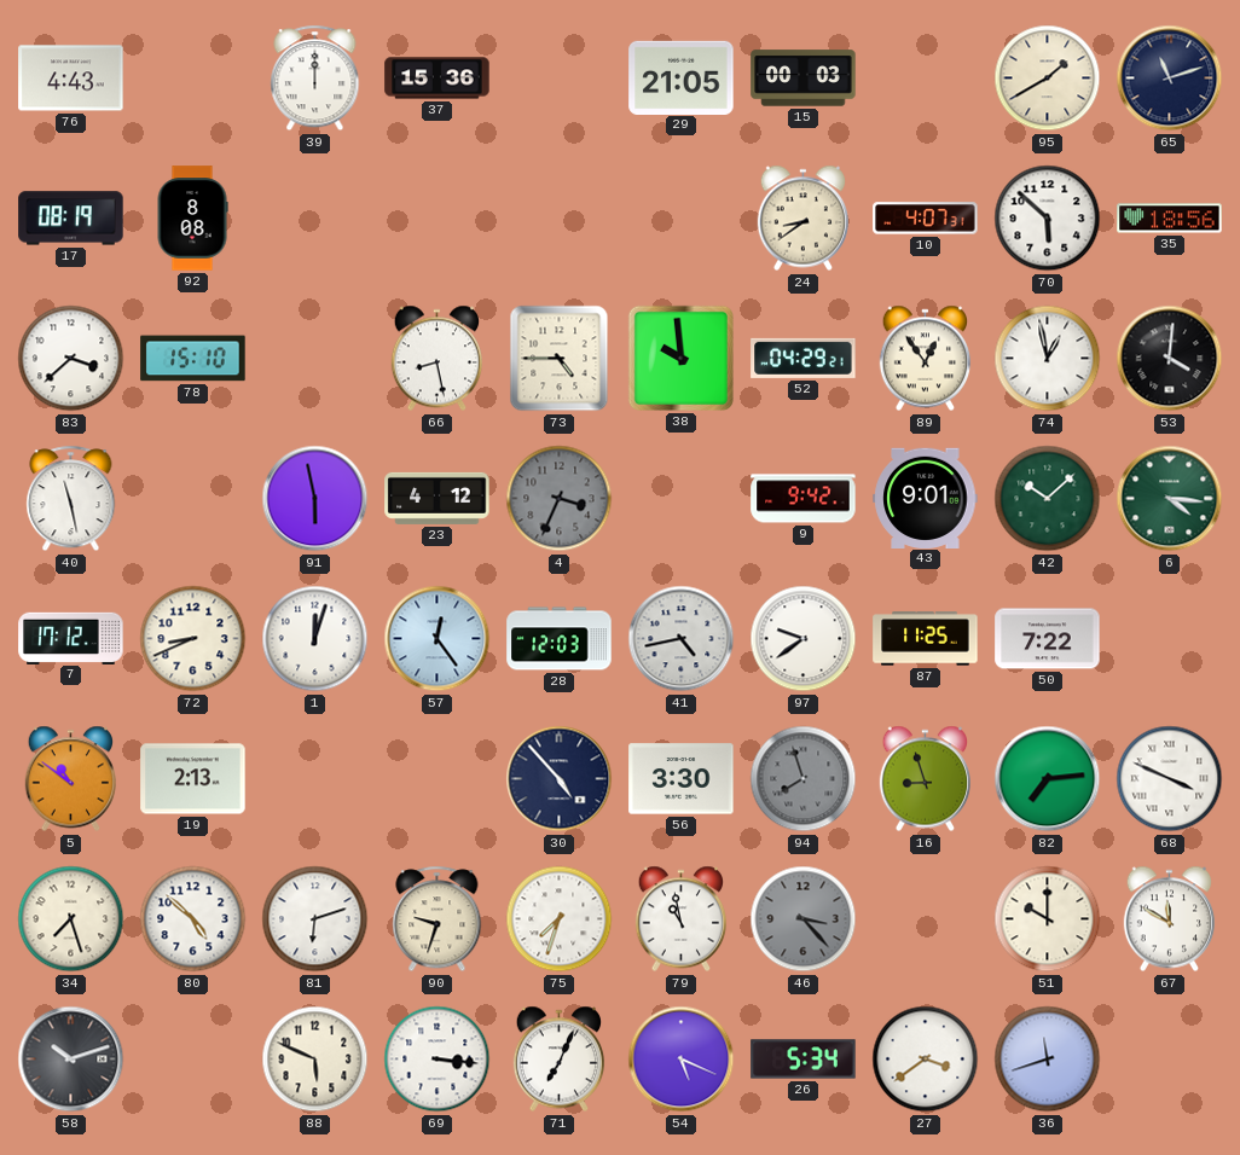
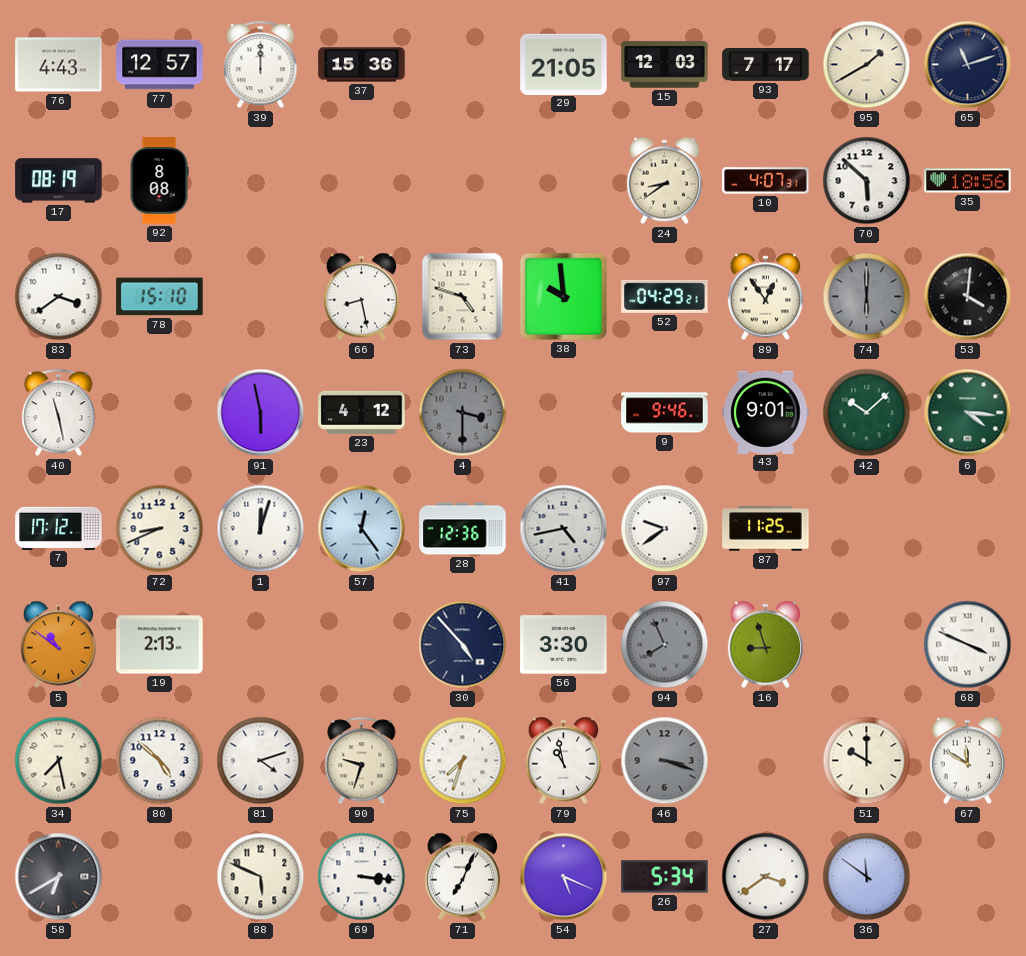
77: none -> 12:57
15: 00:03 -> 12:03
93: none -> 7:17
83: 3:38 -> 3:39
73: 4:45 -> 4:48
74: 12:58 -> 6:00
74 dial: white -> grey
4: 3:34 -> 3:30
9: 9:42 -> 9:46
28: 12:03 -> 12:36
50: 7:22 -> none
94: 7:57 -> 7:56
82: 7:14 -> none
34: 7:27 -> 7:28
81: 6:12 -> 4:12
46: 3:23 -> 3:18
58: 10:12 -> 6:40
36: 11:42 -> 11:51
